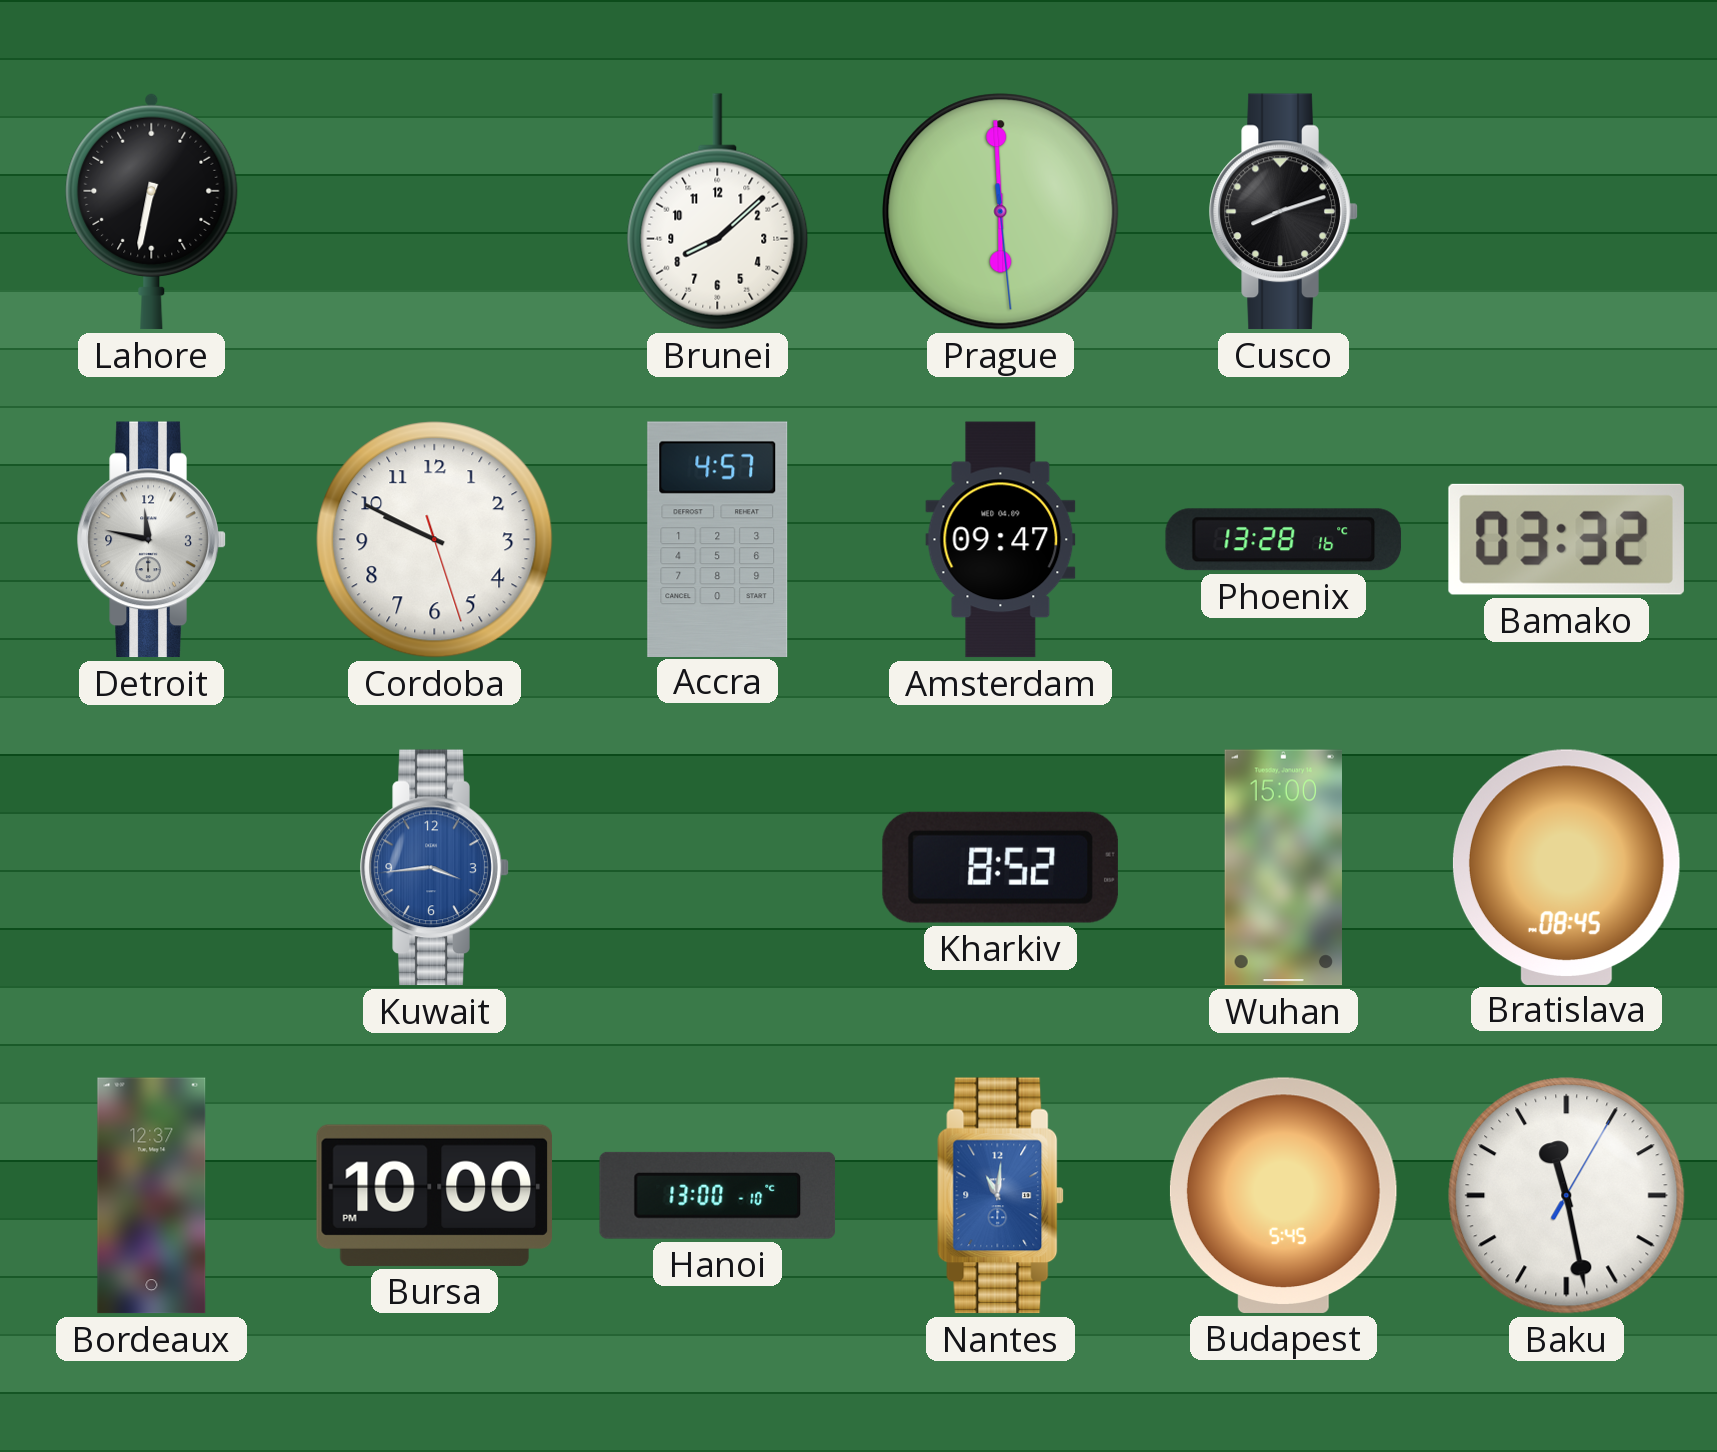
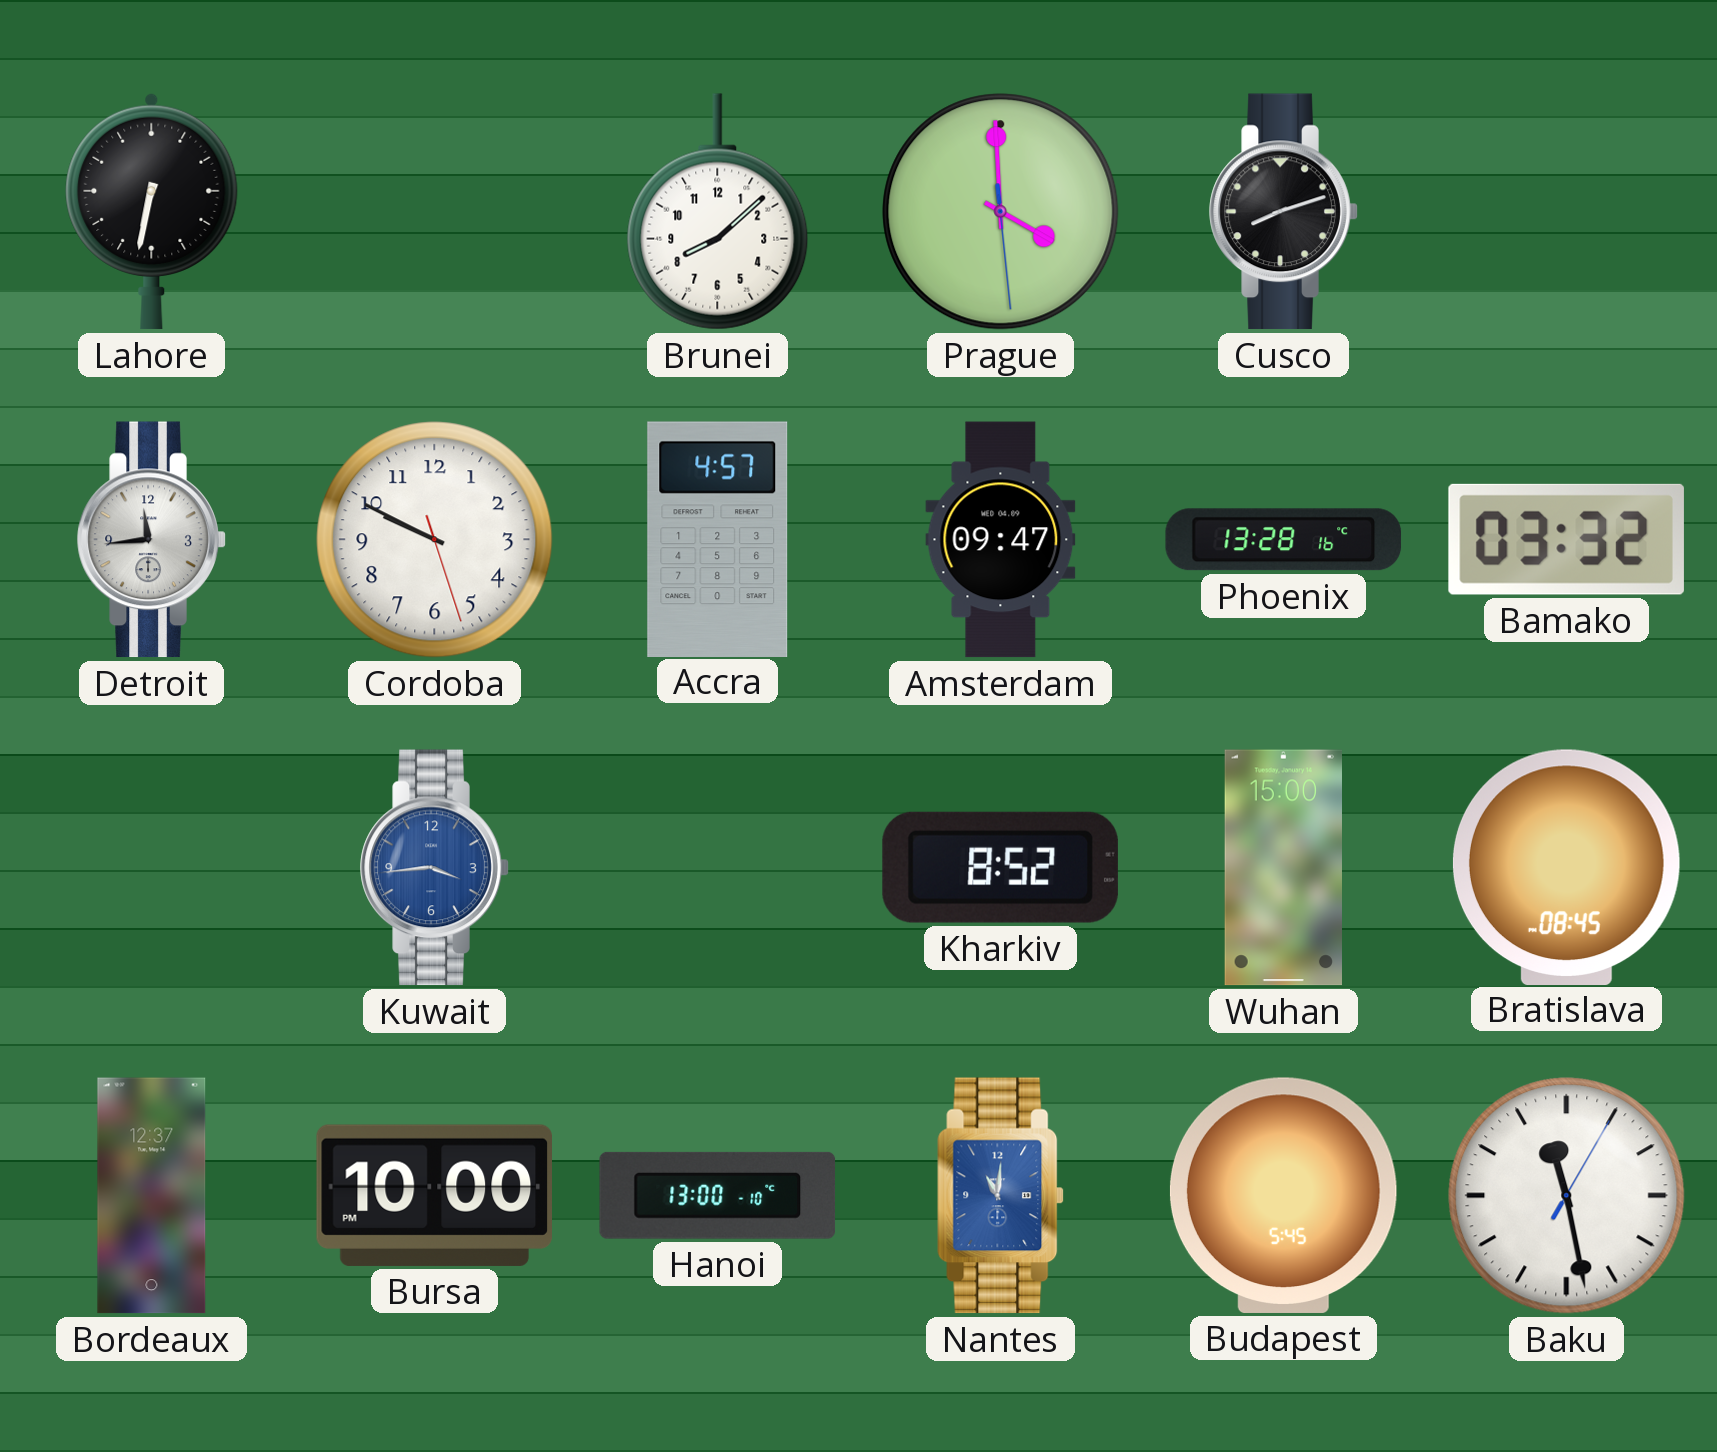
Prague: 5:59 -> 3:59
Detroit: 11:47 -> 11:44
